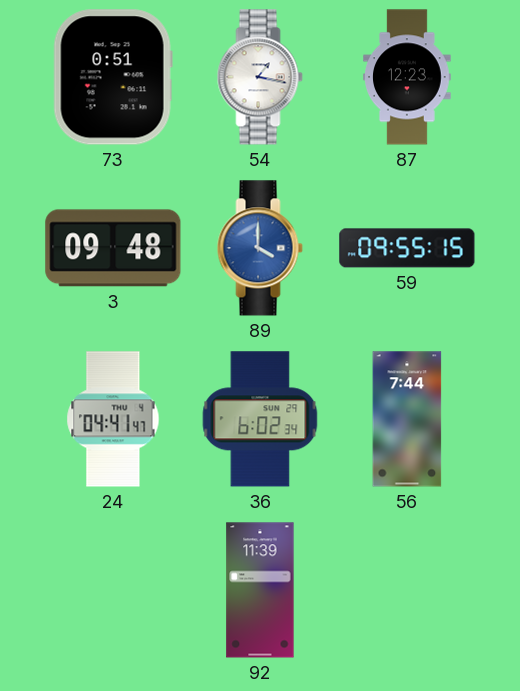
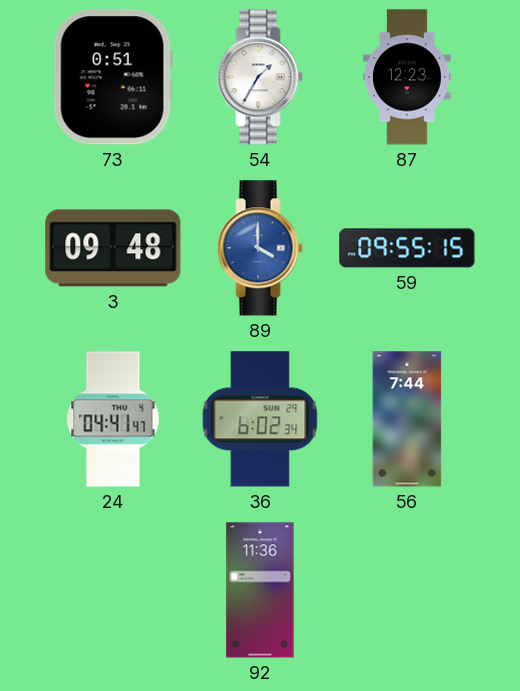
54: 1:17 -> 1:35
92: 11:39 -> 11:36
